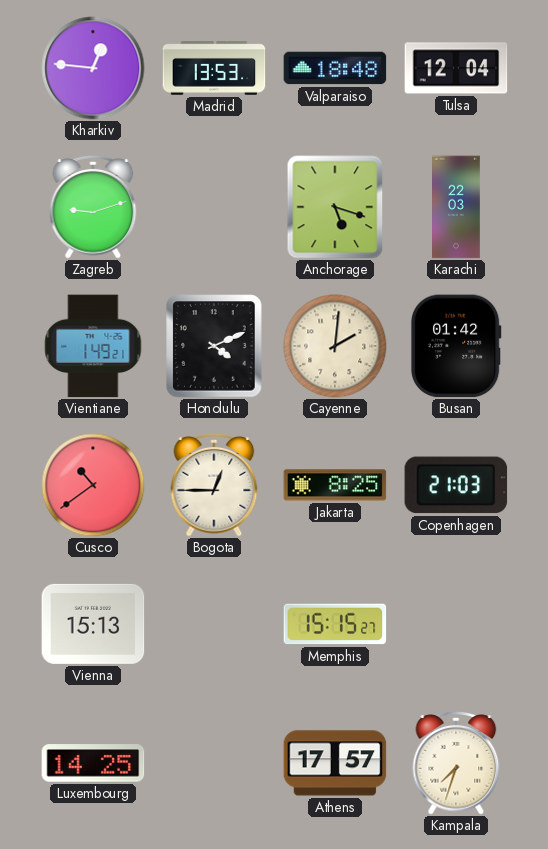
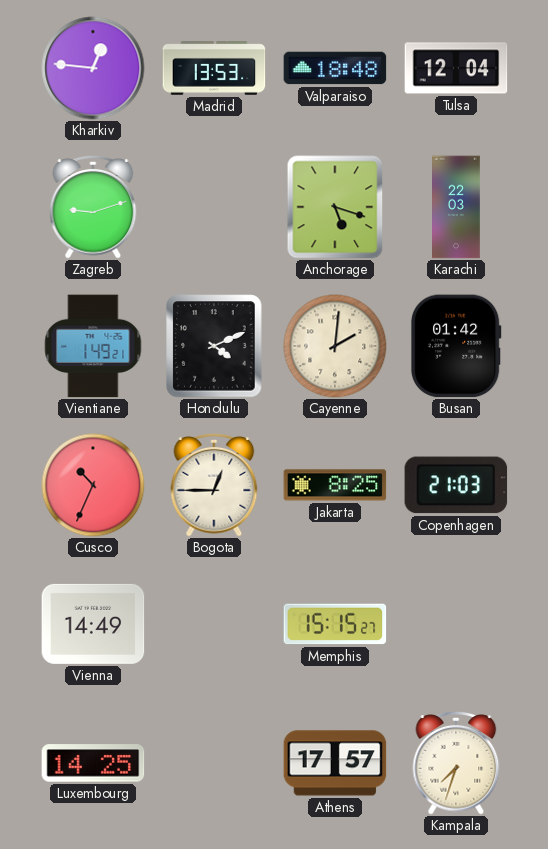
Cusco: 10:39 -> 10:34
Vienna: 15:13 -> 14:49
